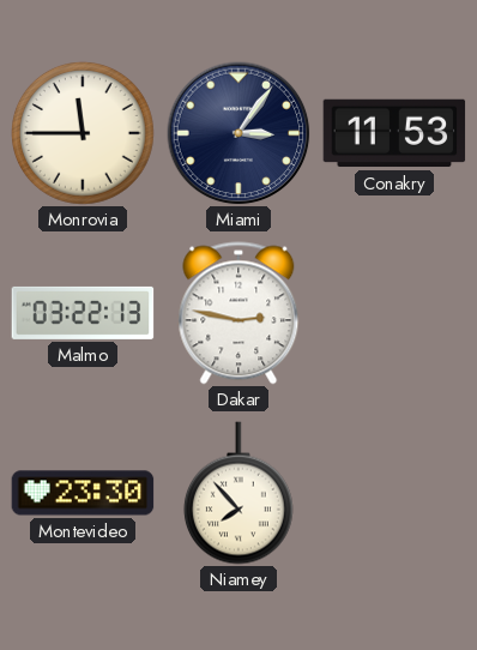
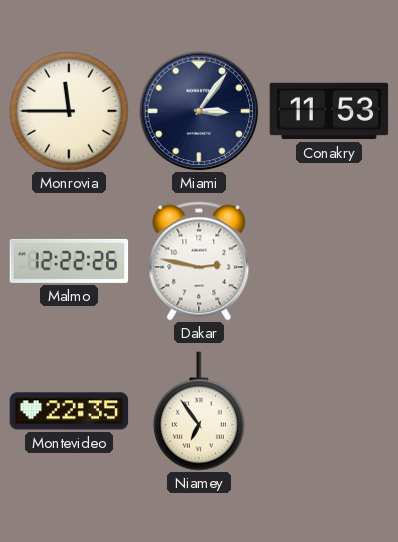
Malmo: 03:22 -> 12:22
Montevideo: 23:30 -> 22:35
Niamey: 7:53 -> 6:54
